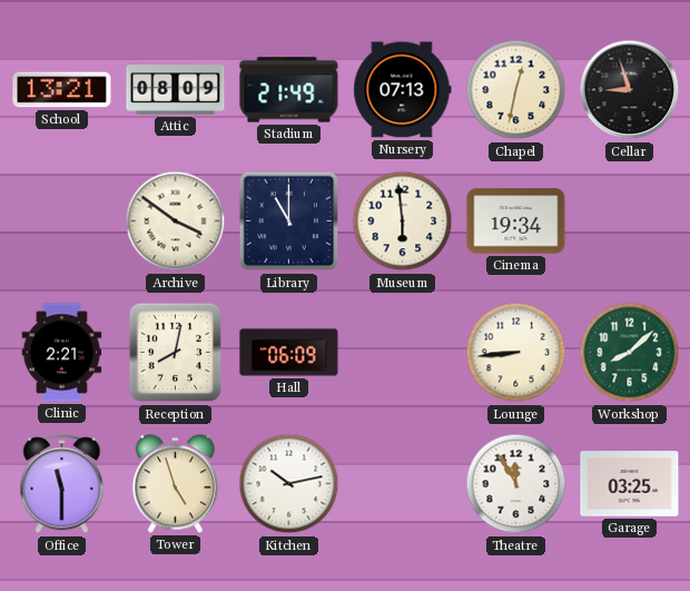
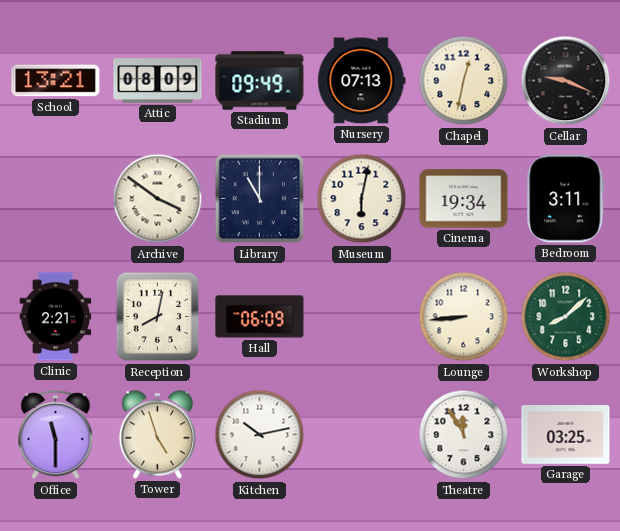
Stadium: 21:49 -> 09:49
Cellar: 8:57 -> 9:19
Museum: 5:59 -> 6:02
Bedroom: none -> 3:11
